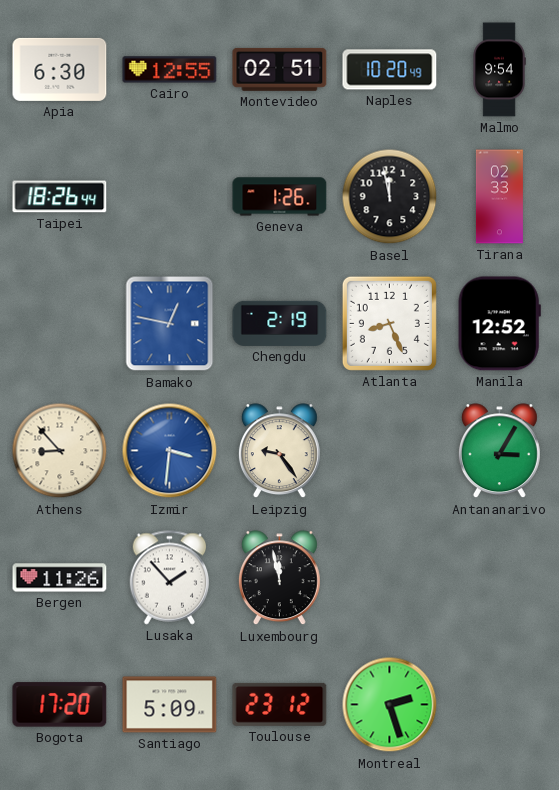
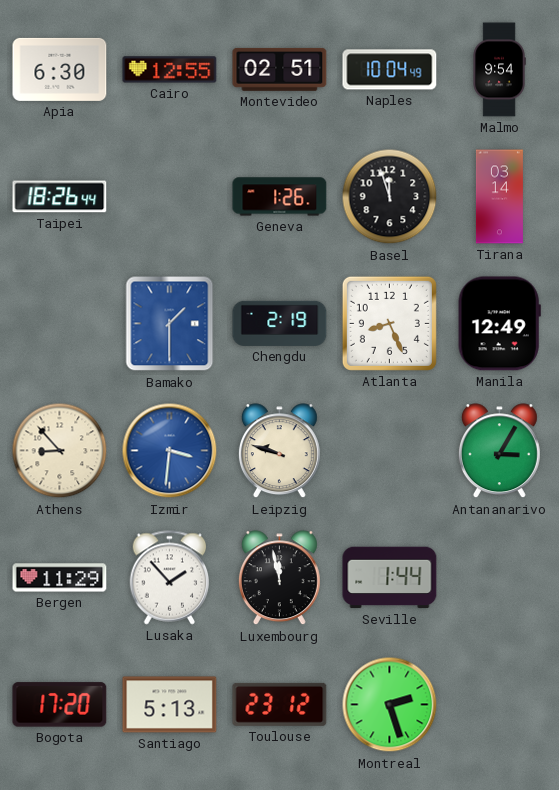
Naples: 10:20 -> 10:04
Basel: 11:58 -> 11:57
Tirana: 02:33 -> 03:14
Bamako: 12:47 -> 1:30
Manila: 12:52 -> 12:49
Leipzig: 9:24 -> 9:48
Bergen: 11:26 -> 11:29
Seville: none -> 1:44
Santiago: 5:09 -> 5:13
